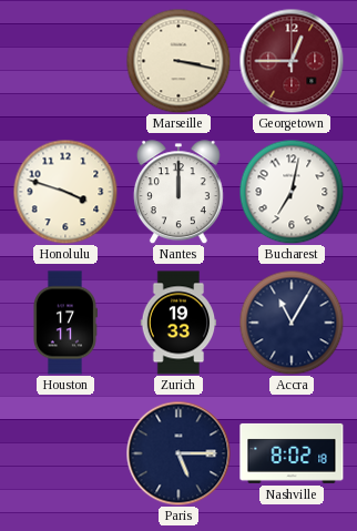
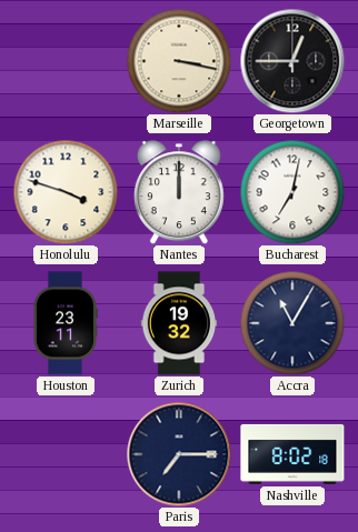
Georgetown dial: burgundy -> black
Houston: 17:11 -> 23:11
Zurich: 19:33 -> 19:32
Paris: 5:15 -> 7:15
